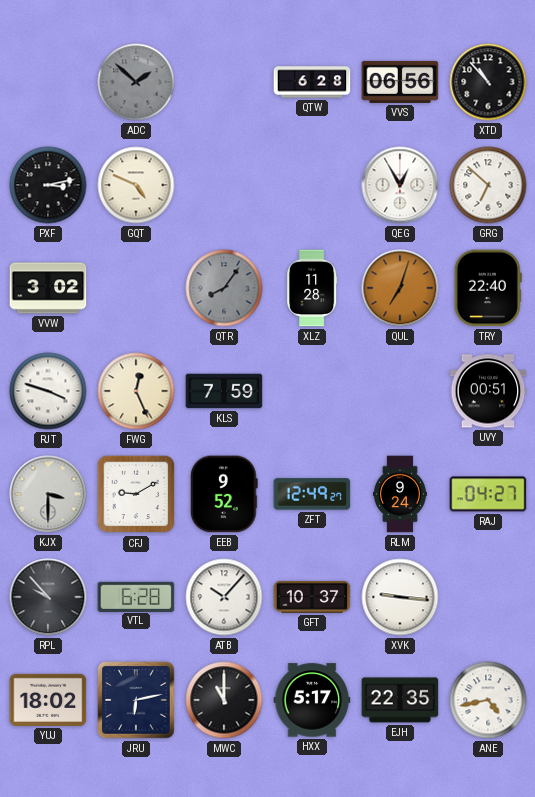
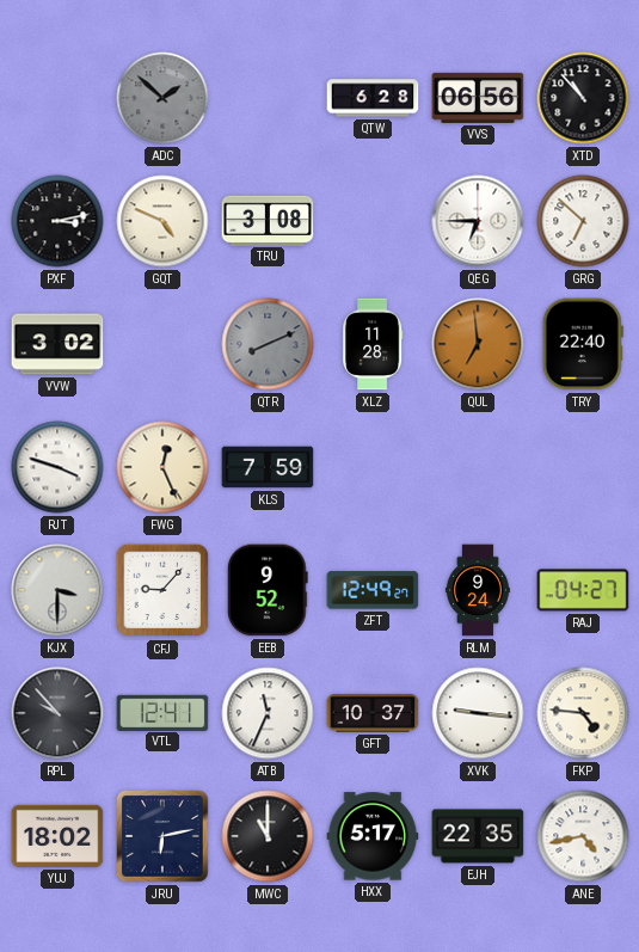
TRU: none -> 3:08
QEG: 12:55 -> 6:45
QTR: 8:06 -> 8:11
QUL: 7:03 -> 6:59
UVY: 00:51 -> none
CFJ: 9:10 -> 9:07
VTL: 6:28 -> 12:41
ATB: 10:07 -> 11:34
FKP: none -> 4:46
